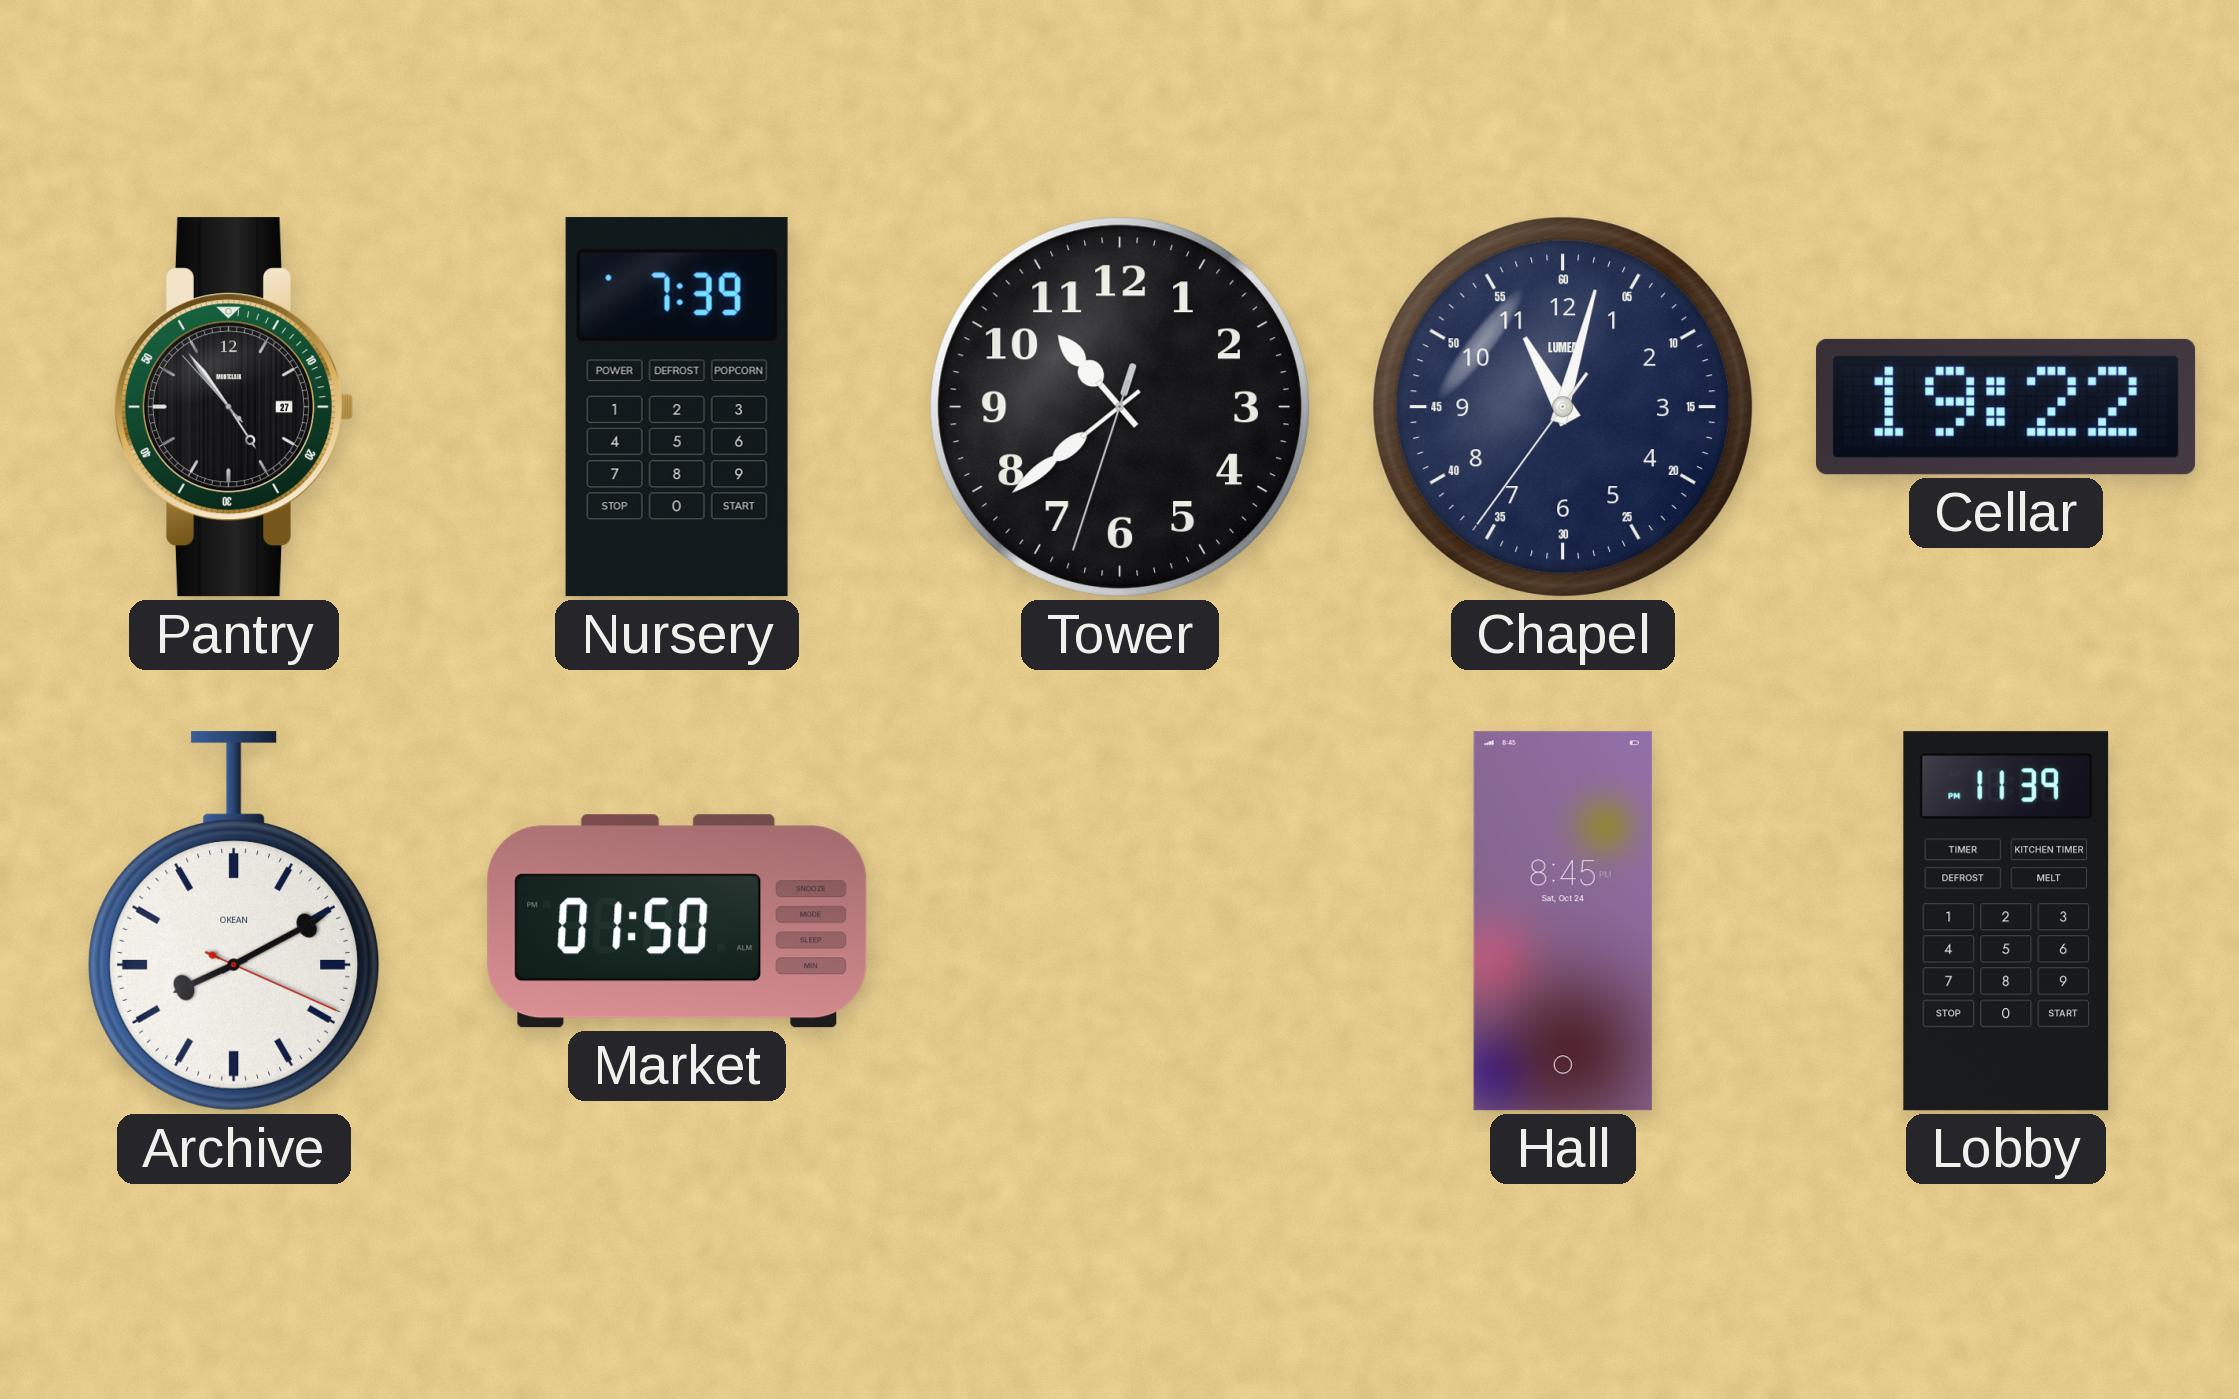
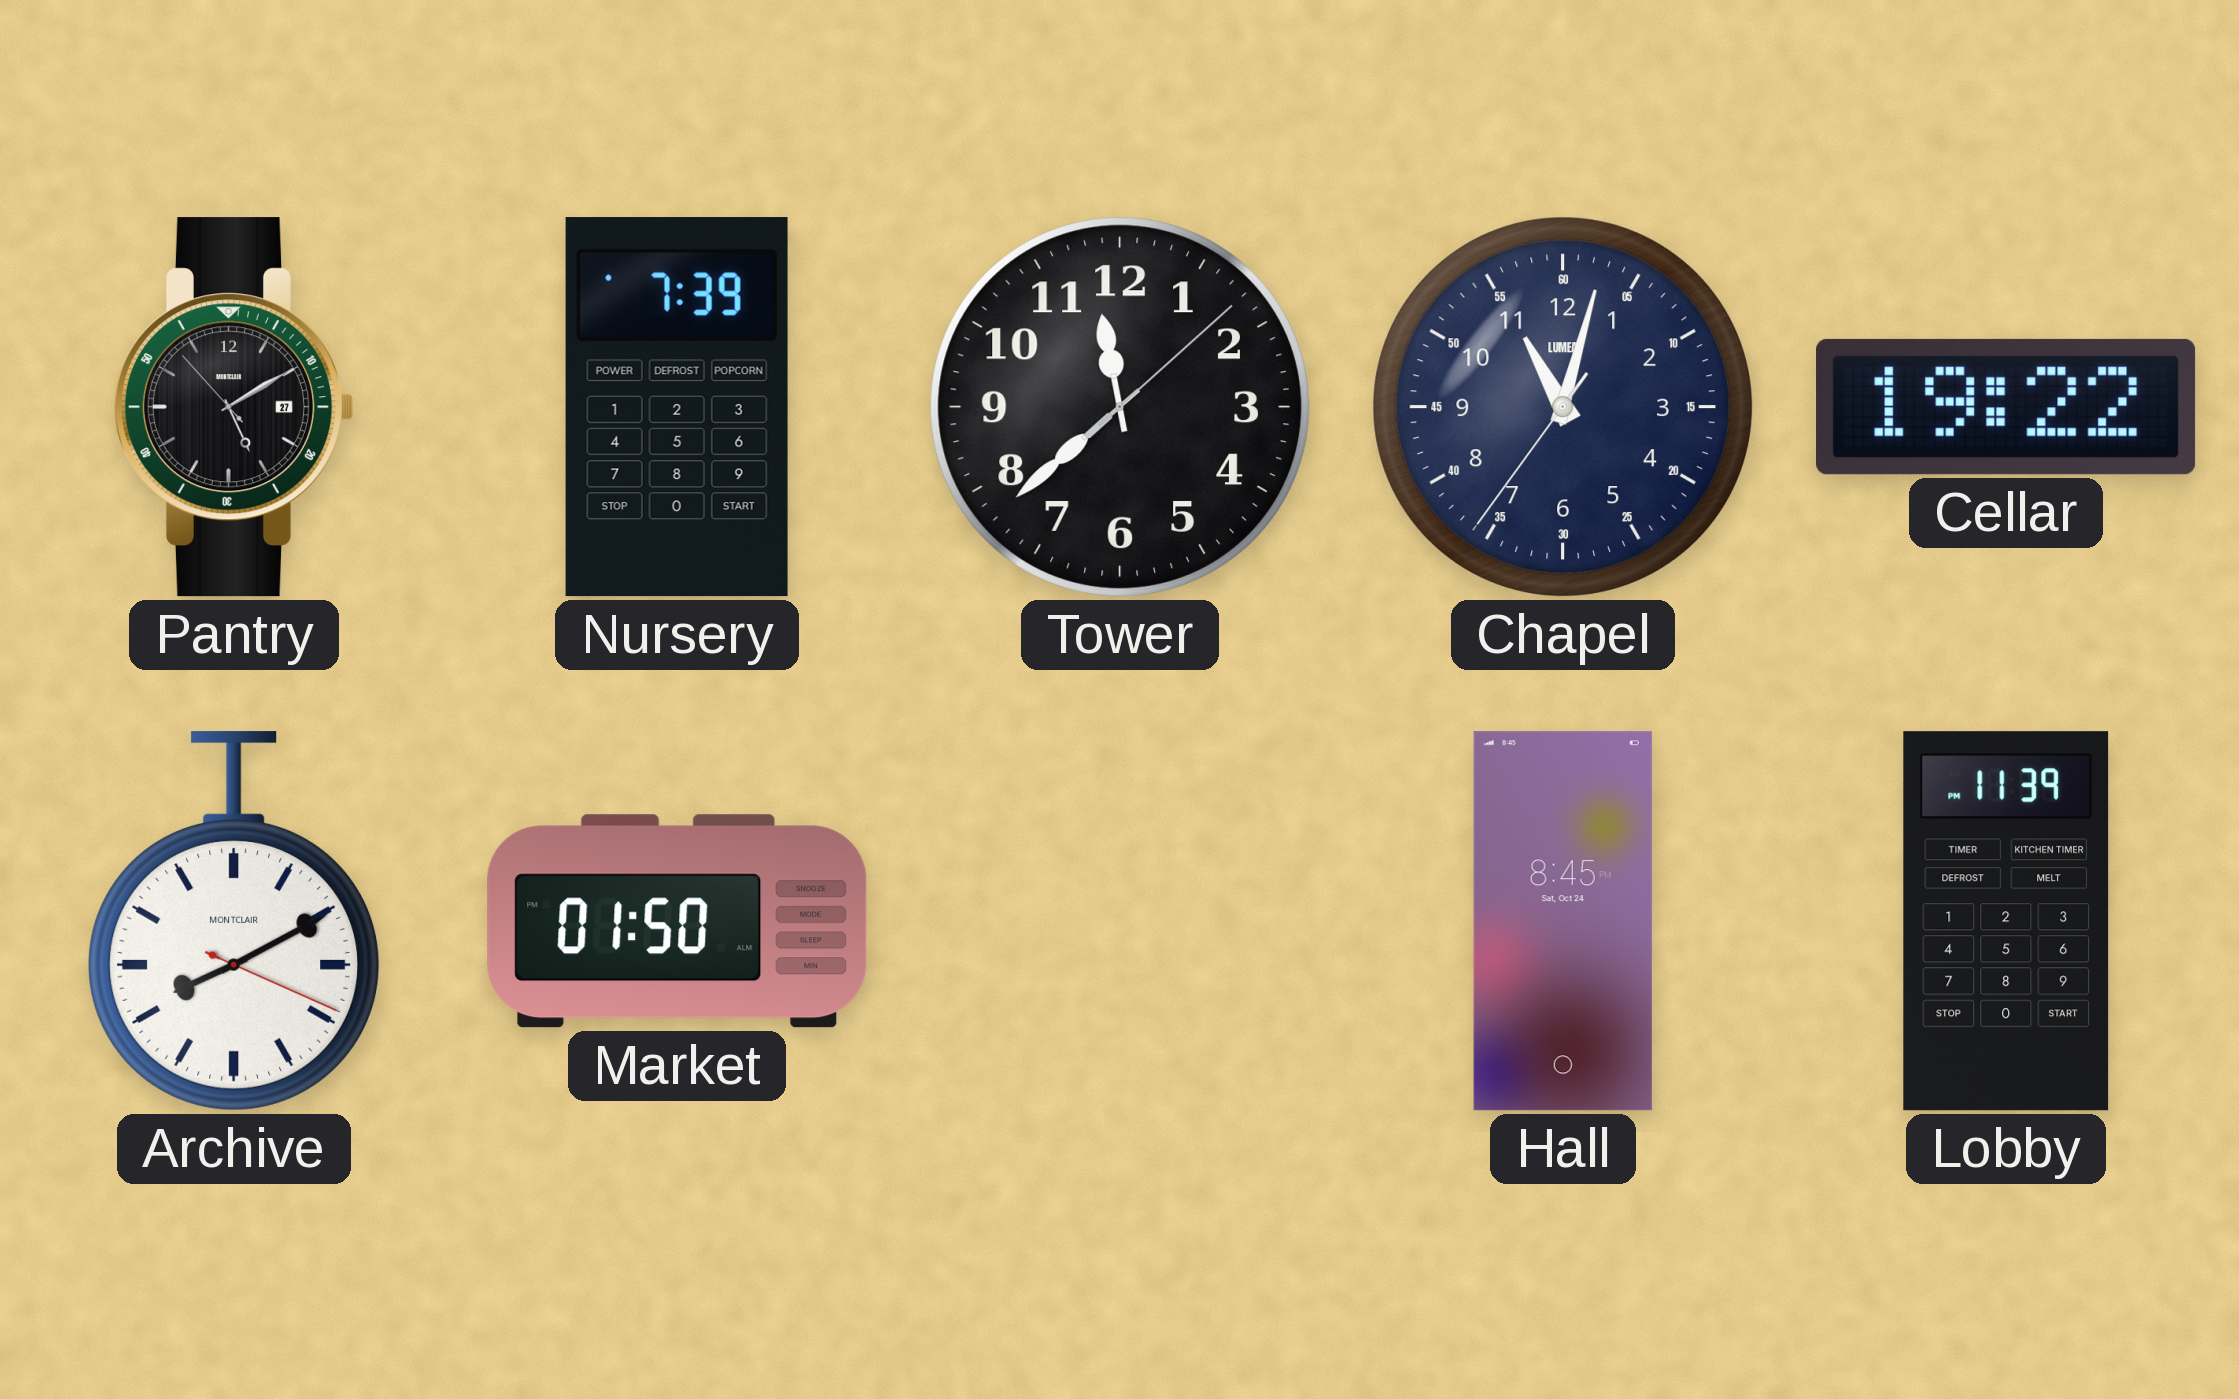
Pantry: 4:53 -> 5:09
Tower: 10:38 -> 11:38
Archive brand: OKEAN -> MONTCLAIR
